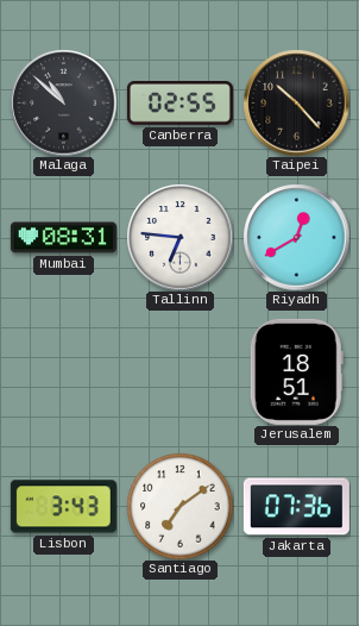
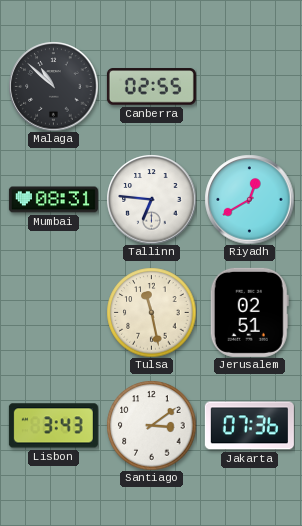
Taipei: 10:23 -> none
Tulsa: none -> 11:28
Jerusalem: 18:51 -> 02:51
Santiago: 7:09 -> 3:09
